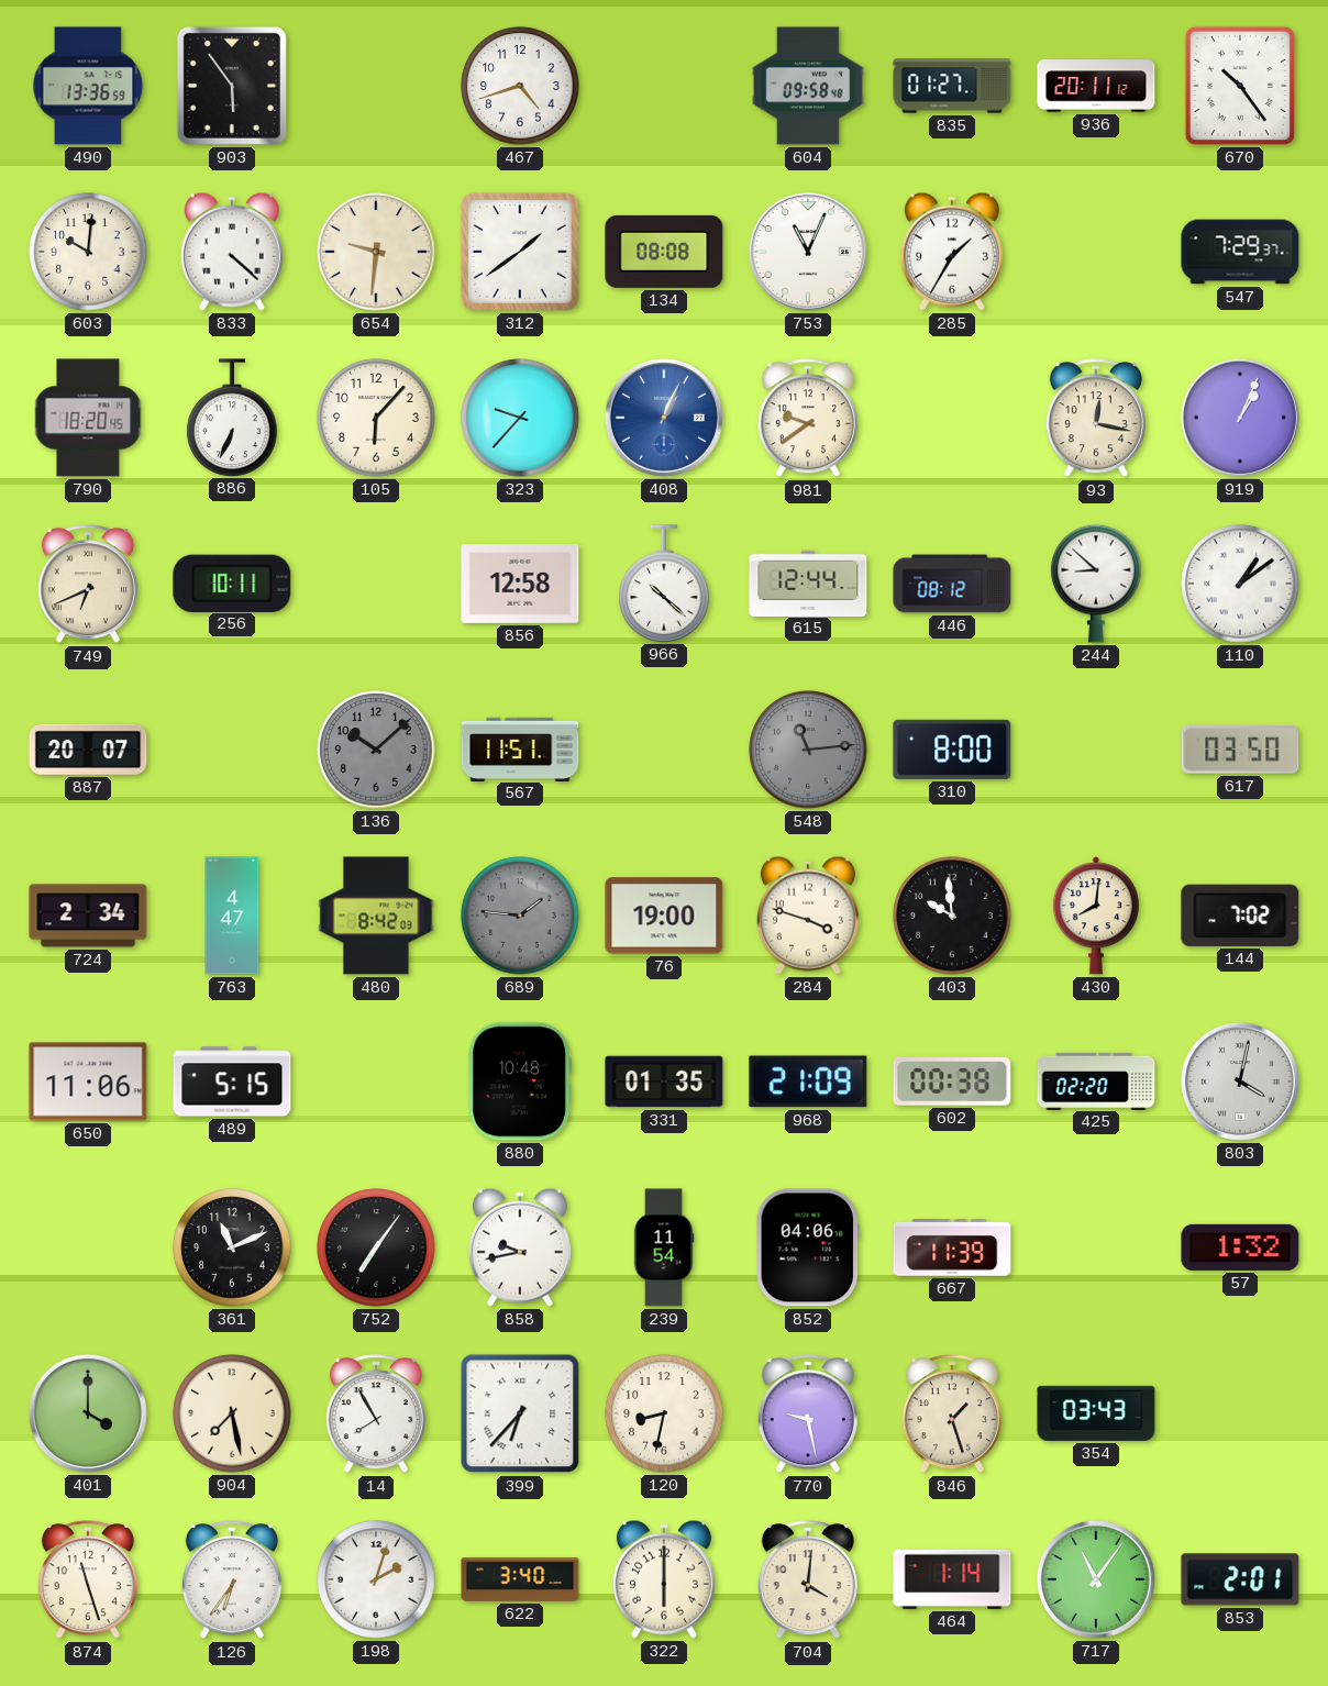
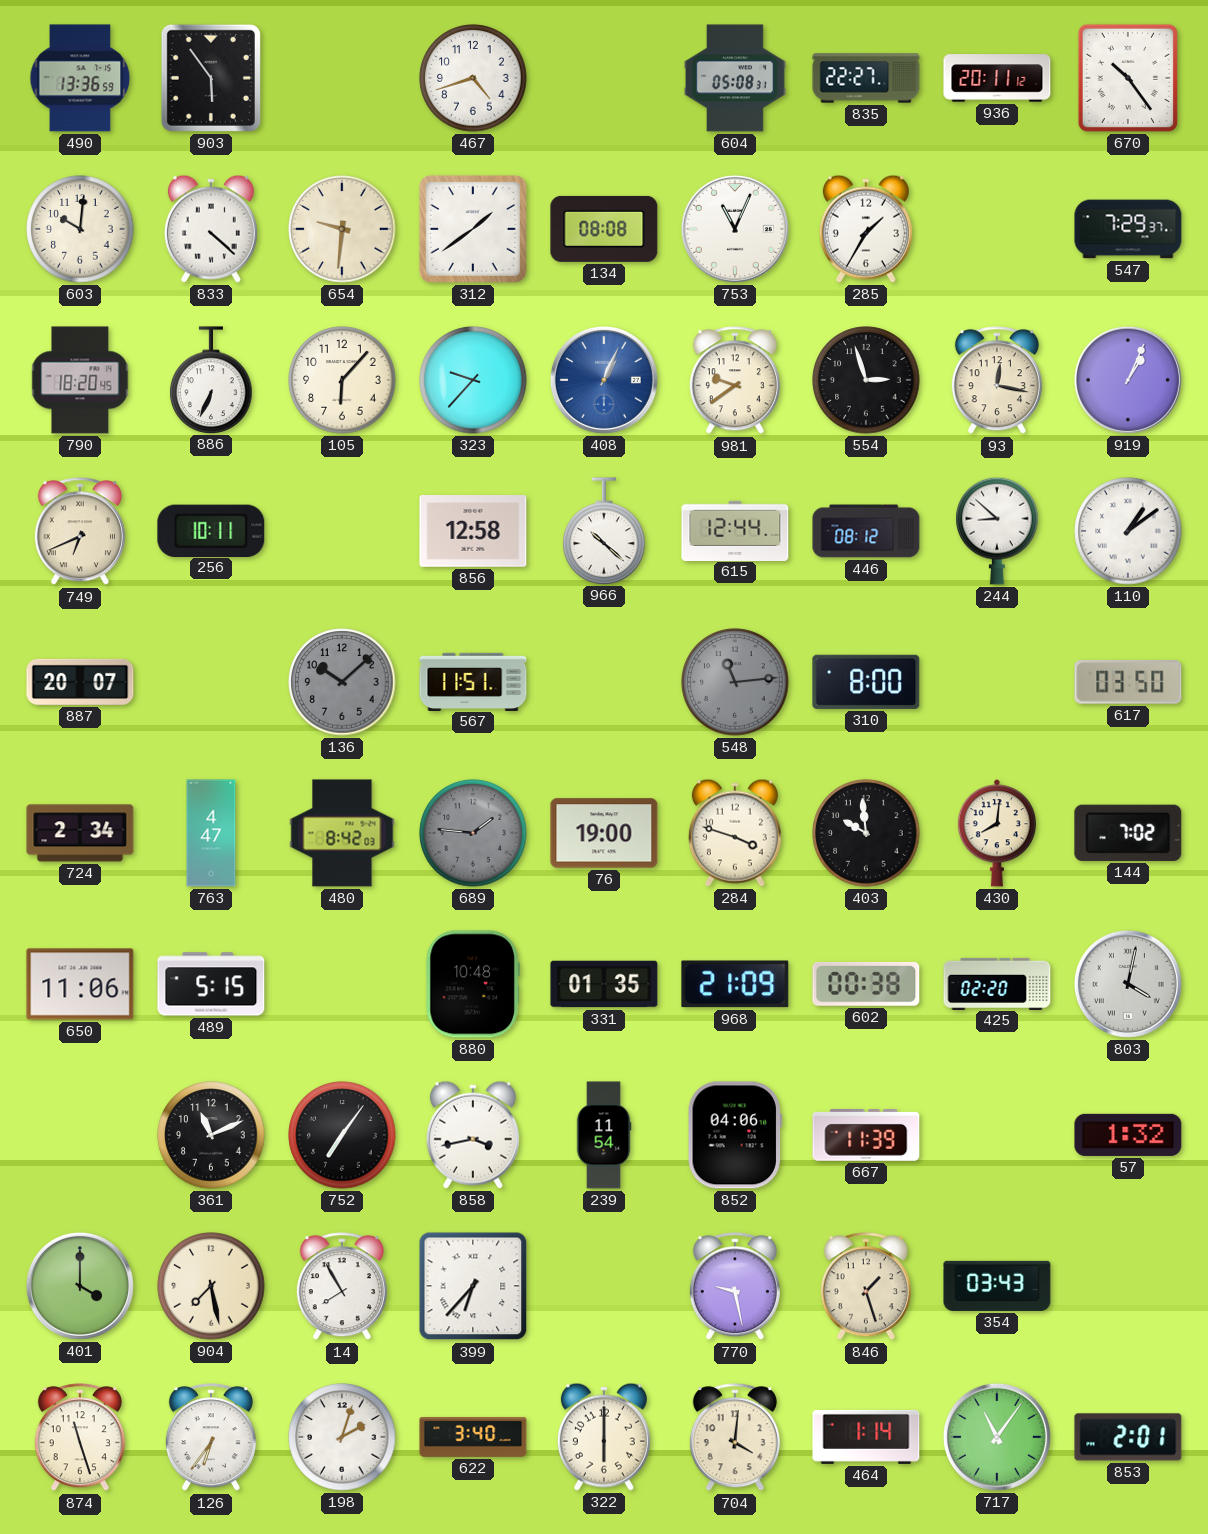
604: 09:58 -> 05:08
835: 01:27 -> 22:27
554: none -> 2:57
858: 9:43 -> 3:43
120: 8:32 -> none
